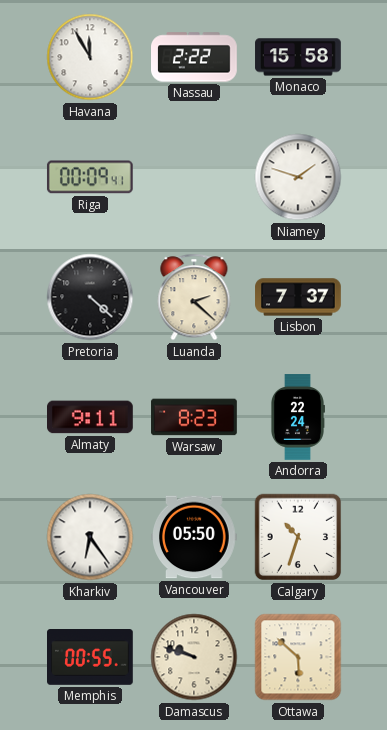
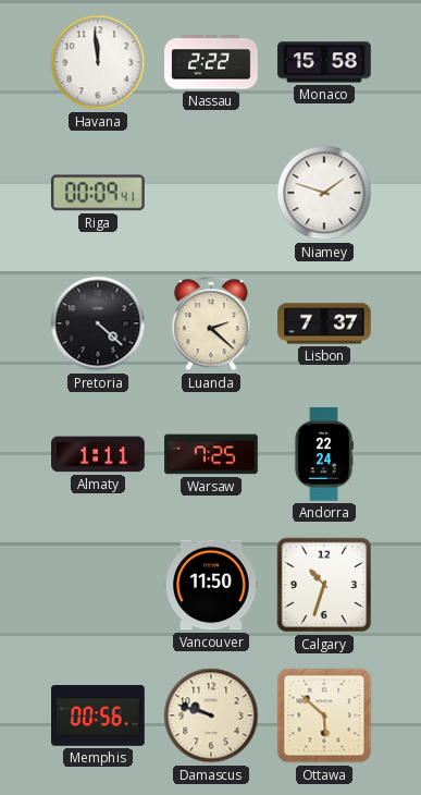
Havana: 11:55 -> 11:59
Almaty: 9:11 -> 1:11
Warsaw: 8:23 -> 7:25
Kharkiv: 6:24 -> none
Vancouver: 05:50 -> 11:50
Memphis: 00:55 -> 00:56
